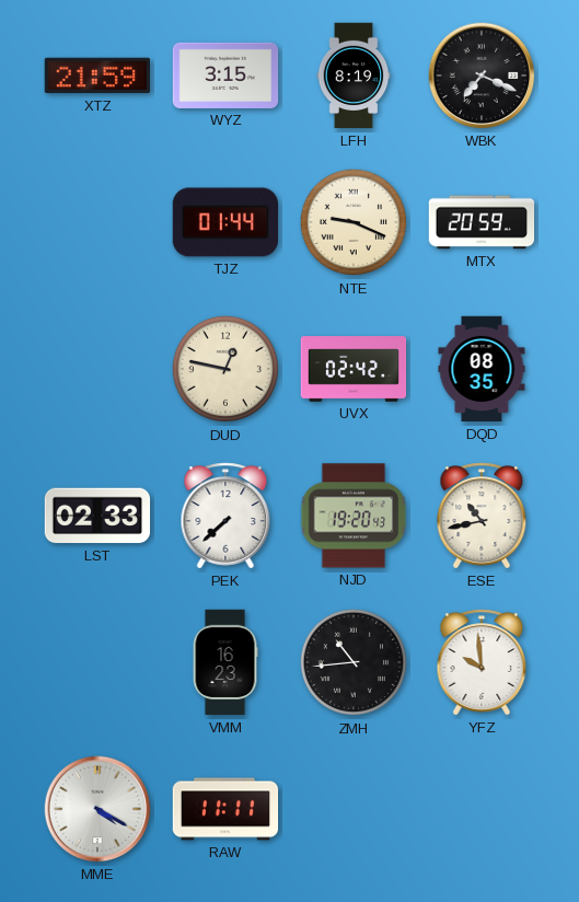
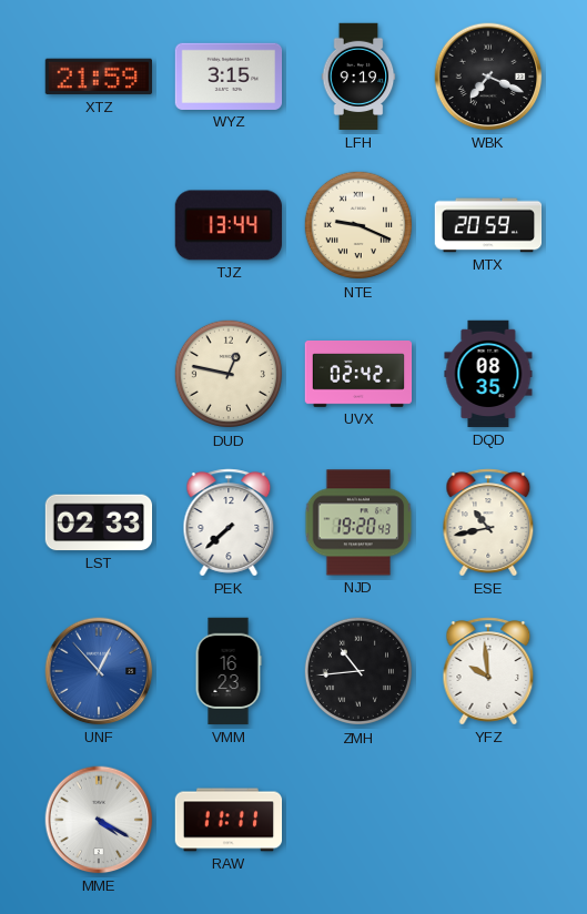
LFH: 8:19 -> 9:19
TJZ: 01:44 -> 13:44
UNF: none -> 12:53
